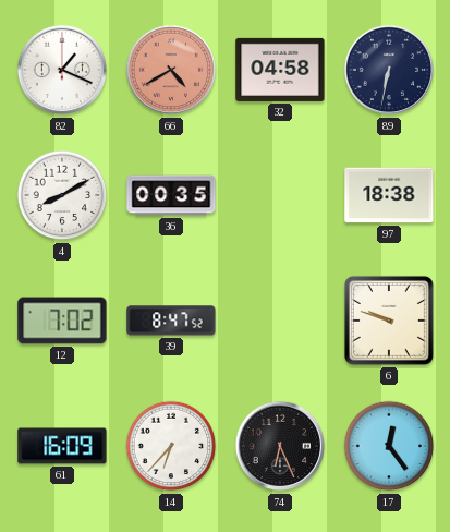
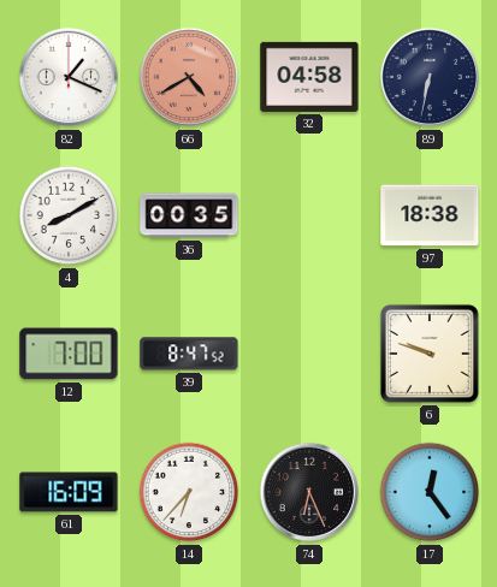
12: 7:02 -> 7:00
